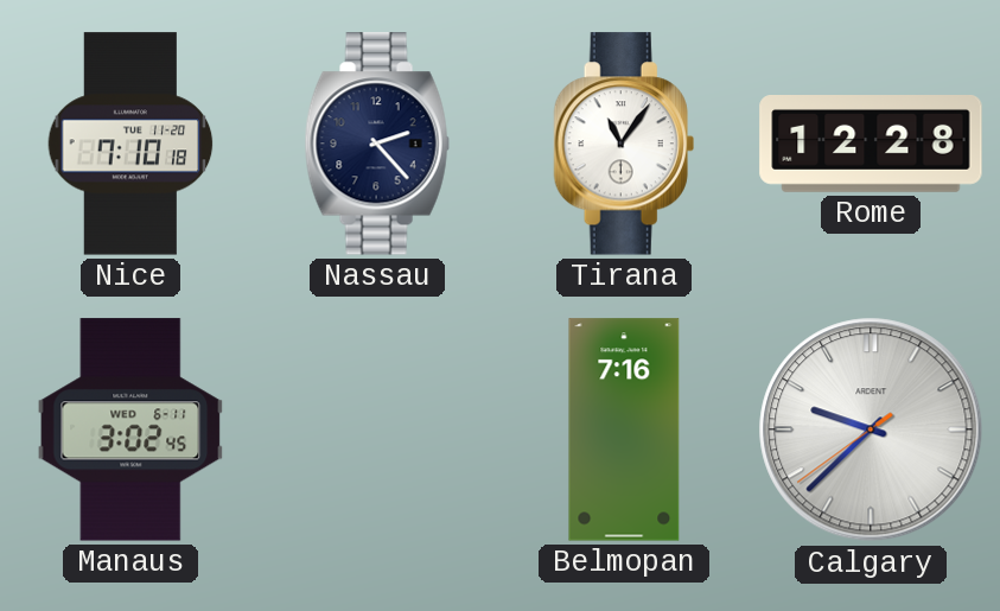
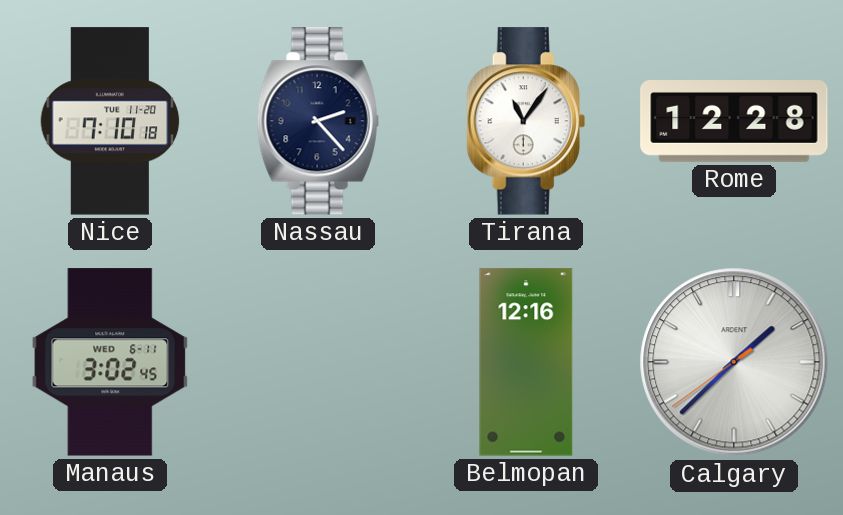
Belmopan: 7:16 -> 12:16
Calgary: 9:37 -> 1:37
